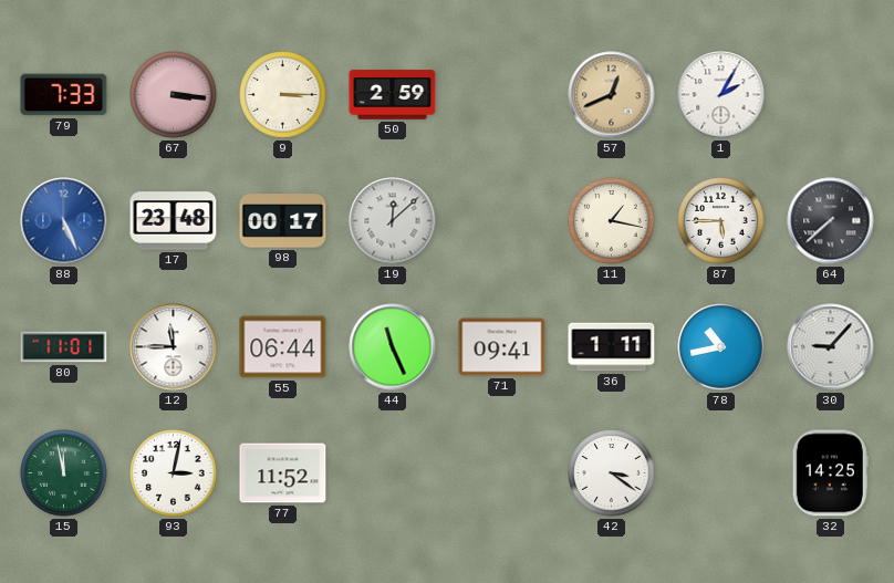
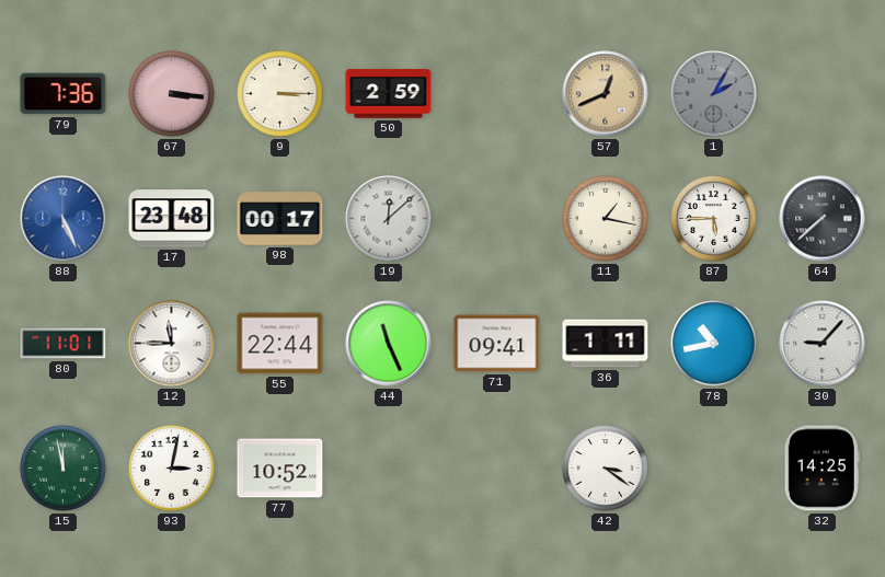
79: 7:33 -> 7:36
1 dial: white -> grey
55: 06:44 -> 22:44
77: 11:52 -> 10:52
